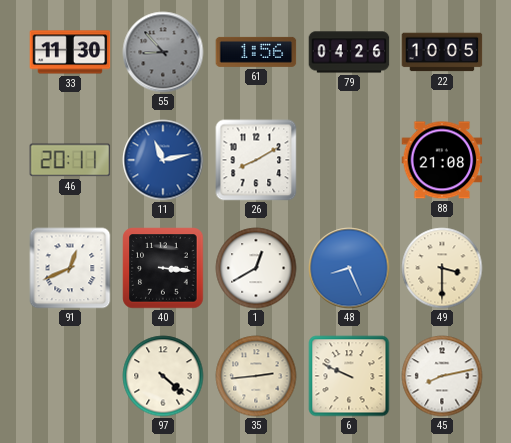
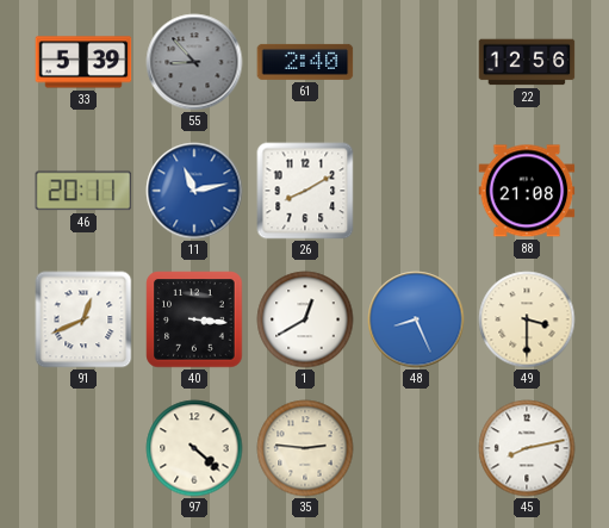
33: 11:30 -> 5:39
61: 1:56 -> 2:40
79: 04:26 -> none
22: 10:05 -> 12:56
35: 2:44 -> 2:46
6: 9:49 -> none
